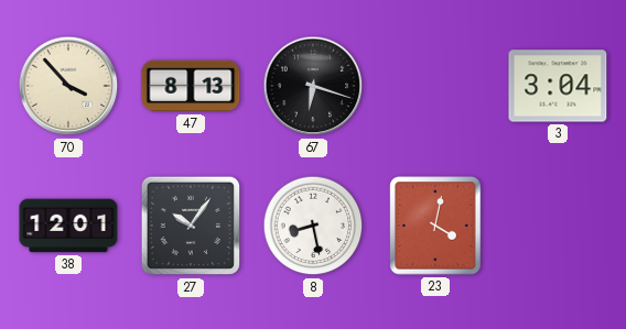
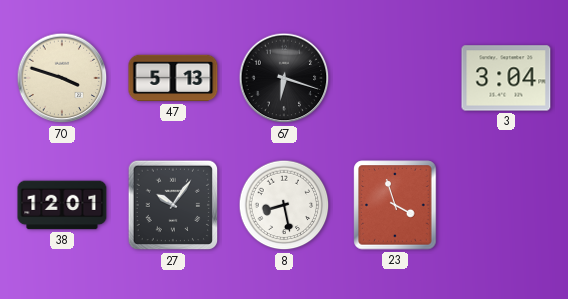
70: 3:53 -> 3:48
47: 8:13 -> 5:13
23: 4:02 -> 3:57
